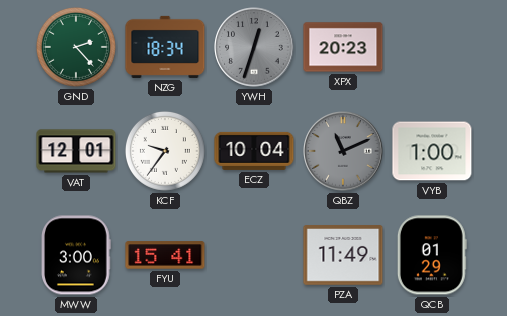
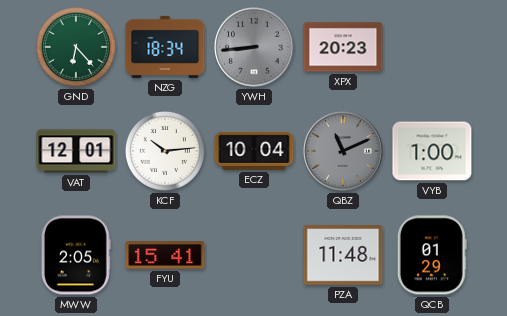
GND: 2:23 -> 6:23
YWH: 12:33 -> 8:44
KCF: 9:36 -> 10:14
MWW: 3:00 -> 2:05
PZA: 11:49 -> 11:48
